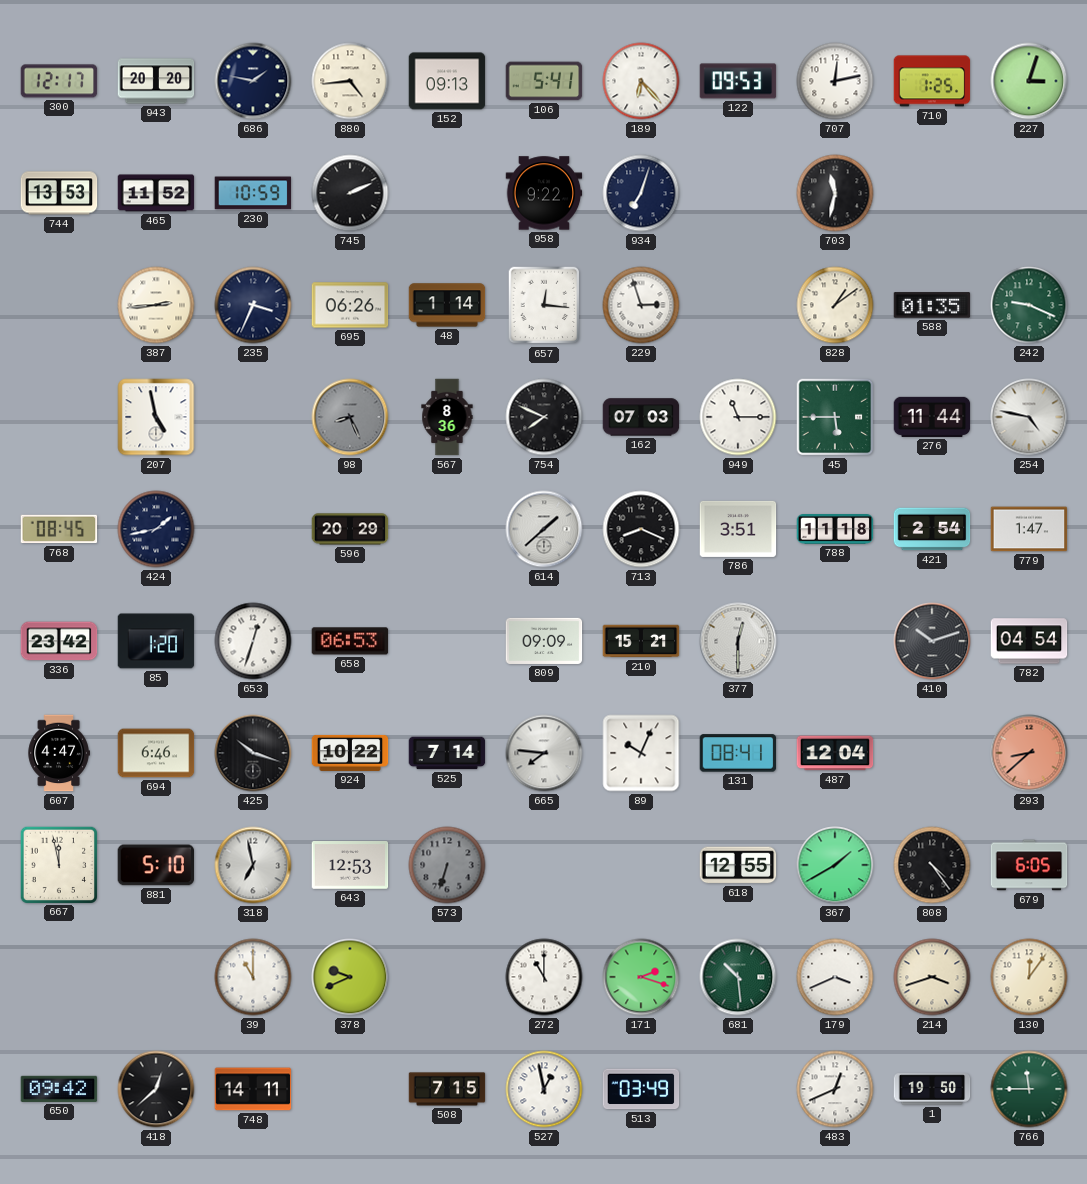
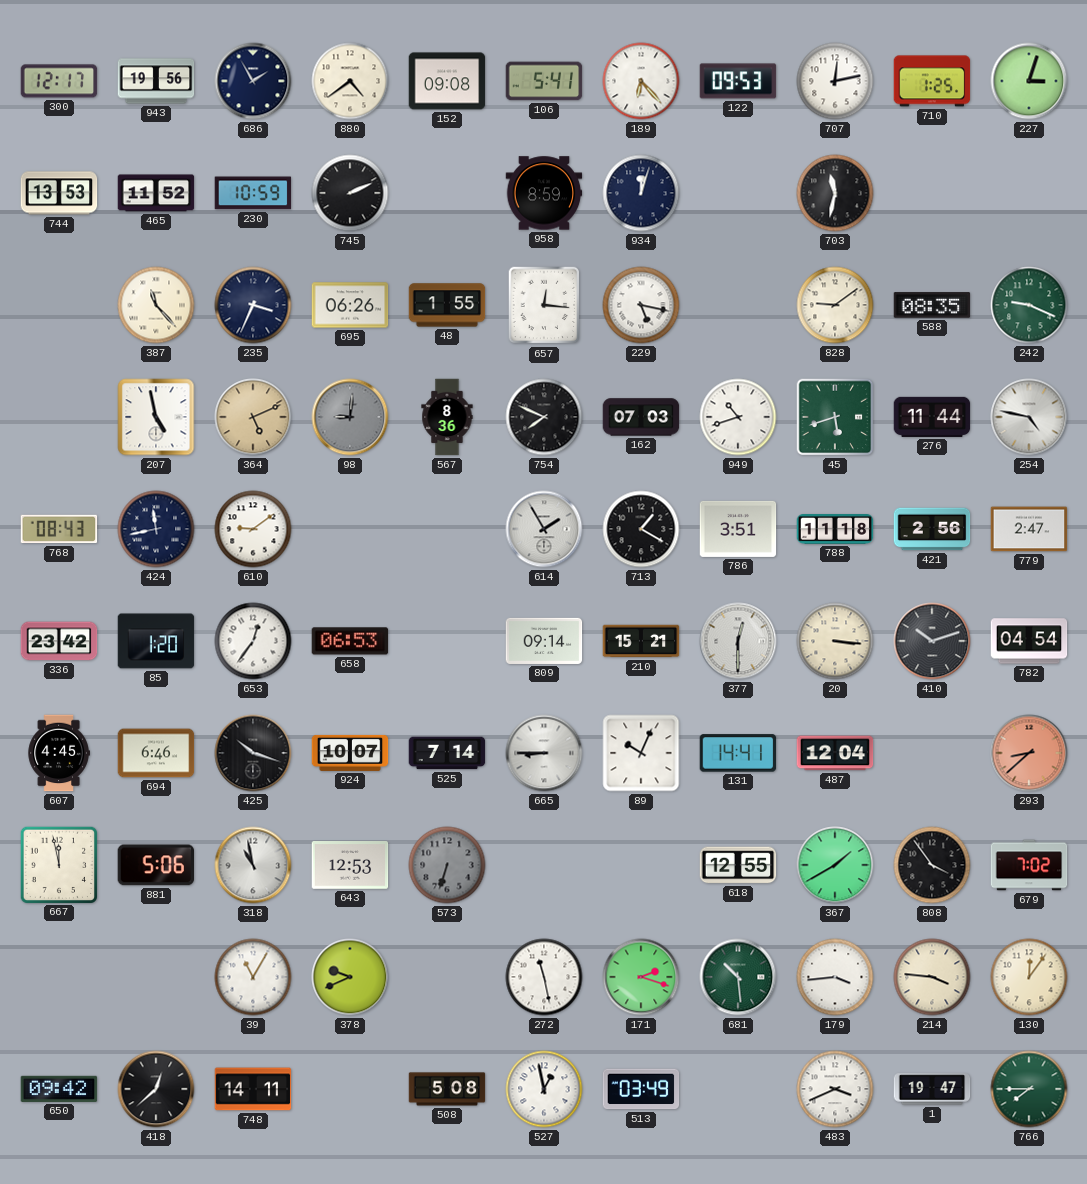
943: 20:20 -> 19:56
686: 1:47 -> 1:55
880: 4:44 -> 4:39
152: 09:13 -> 09:08
958: 9:22 -> 8:59
934: 7:03 -> 12:03
387: 2:44 -> 11:23
48: 1:14 -> 1:55
229: 2:57 -> 5:17
828: 1:09 -> 9:09
588: 01:35 -> 08:35
364: none -> 5:11
98: 8:26 -> 9:01
949: 11:15 -> 10:42
45: 5:45 -> 5:42
768: 08:45 -> 08:43
424: 1:43 -> 11:43
610: none -> 9:09
596: 20:29 -> none
614: 1:38 -> 1:55
713: 8:19 -> 1:20
421: 2:54 -> 2:56
779: 1:47 -> 2:47
653: 12:33 -> 12:36
809: 09:09 -> 09:14
20: none -> 3:16
607: 4:47 -> 4:45
924: 10:22 -> 10:07
665: 7:46 -> 8:45
131: 08:41 -> 14:41
881: 5:10 -> 5:06
318: 6:58 -> 10:58
808: 4:24 -> 3:54
679: 6:05 -> 7:02
39: 11:00 -> 11:05
272: 11:00 -> 11:28
179: 3:41 -> 3:44
214: 3:42 -> 3:46
508: 7:15 -> 5:08
483: 12:41 -> 3:41
1: 19:50 -> 19:47
766: 11:45 -> 7:45
